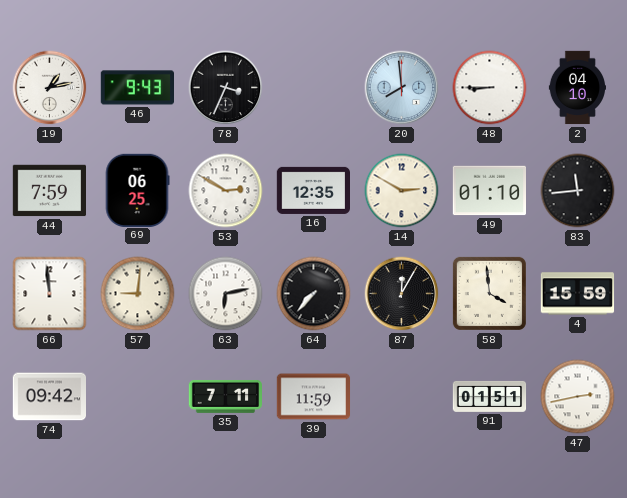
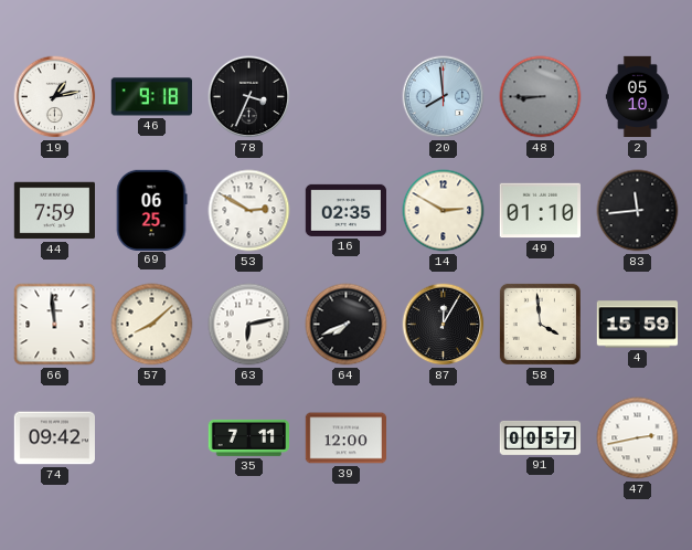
46: 9:43 -> 9:18
48 dial: white -> grey
2: 04:10 -> 05:10
16: 12:35 -> 02:35
57: 9:01 -> 8:08
64: 7:37 -> 7:41
39: 11:59 -> 12:00
91: 01:51 -> 00:57
